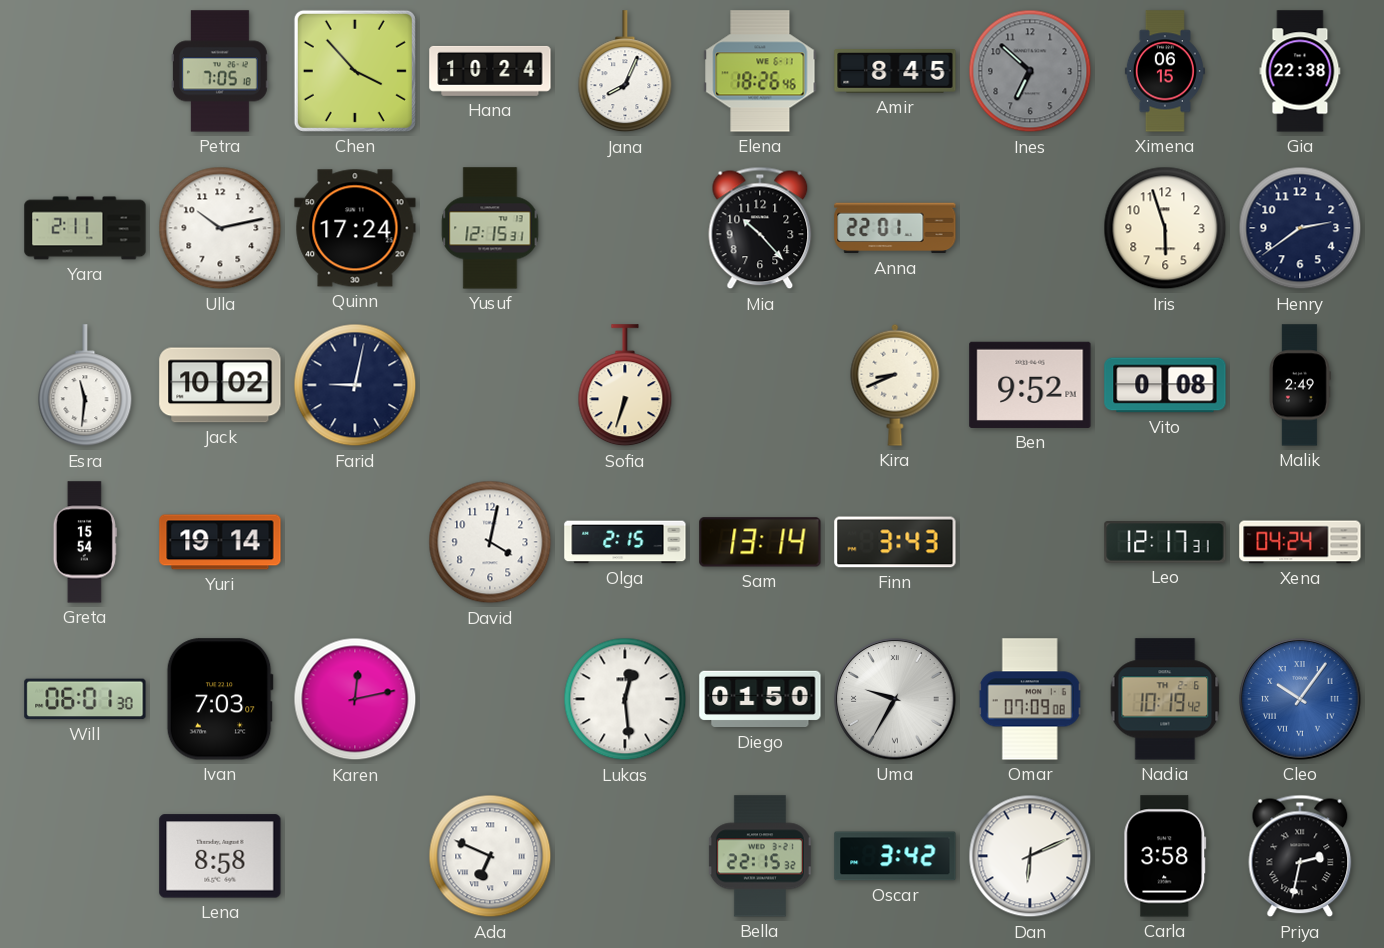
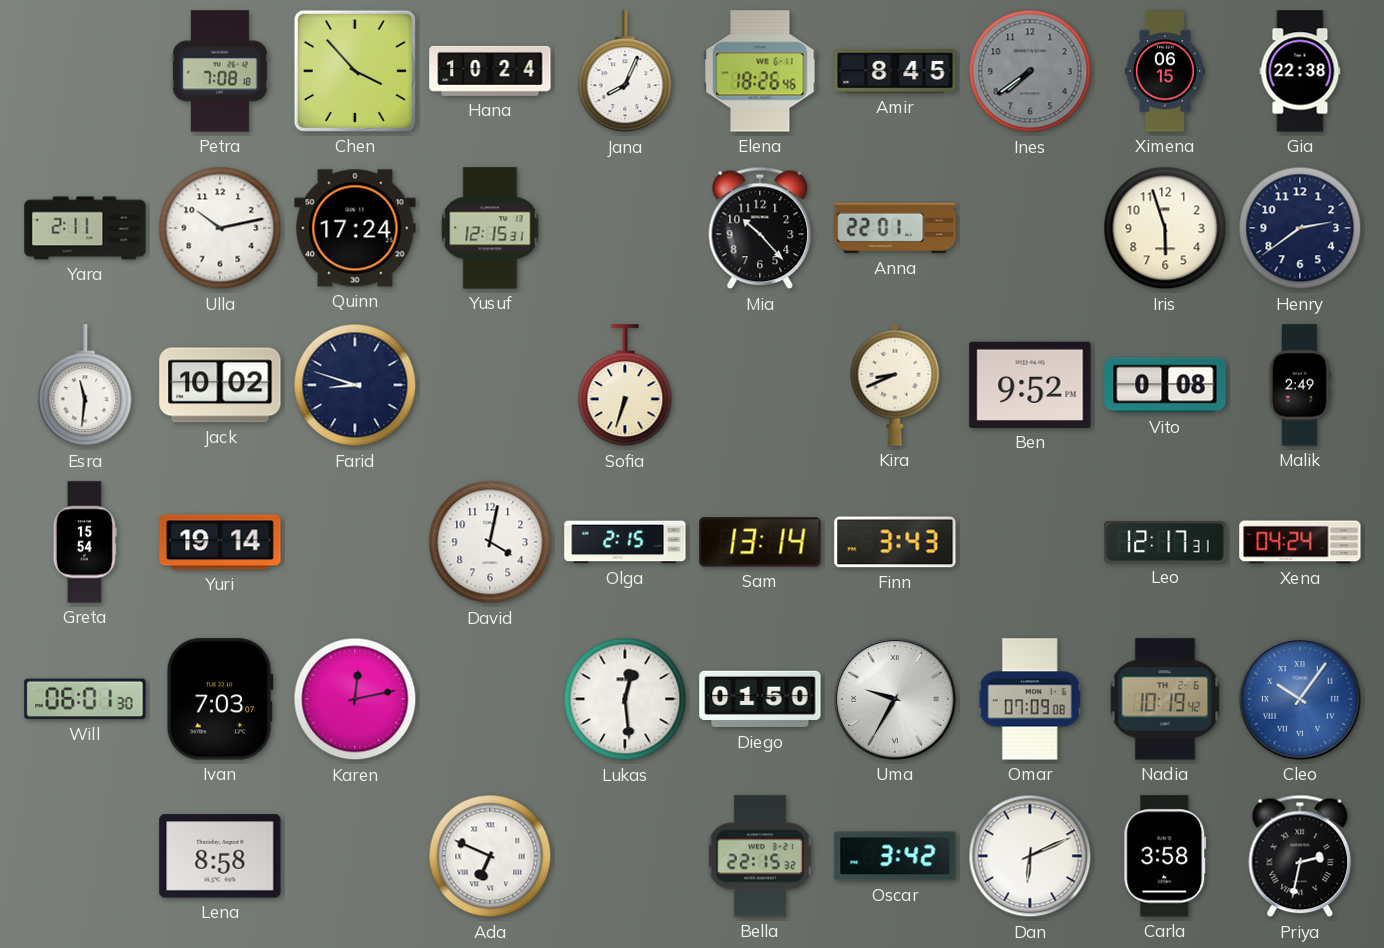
Petra: 7:05 -> 7:08
Ines: 6:52 -> 7:39
Farid: 9:02 -> 8:48
